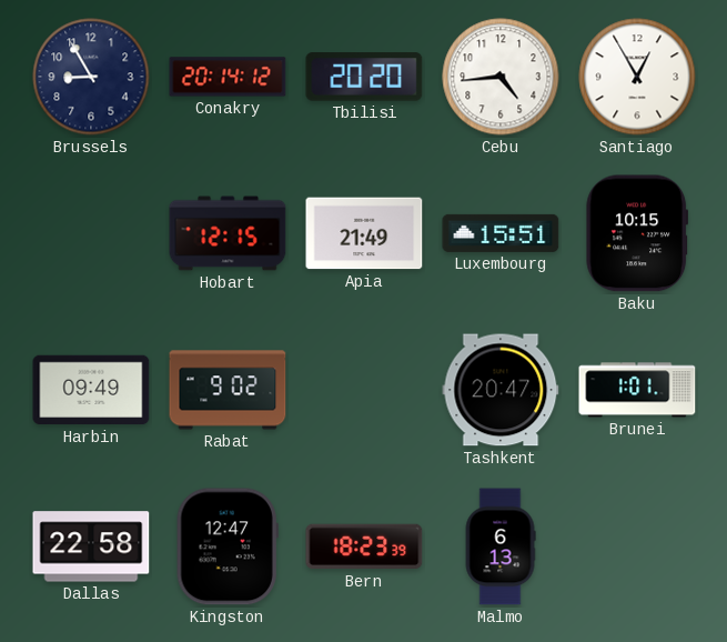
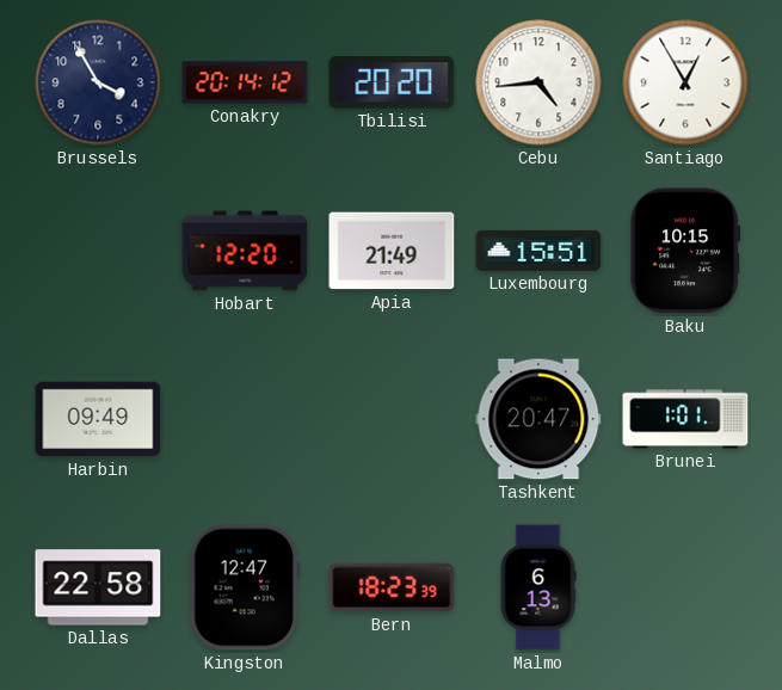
Brussels: 8:55 -> 3:55
Hobart: 12:15 -> 12:20
Rabat: 9:02 -> none
